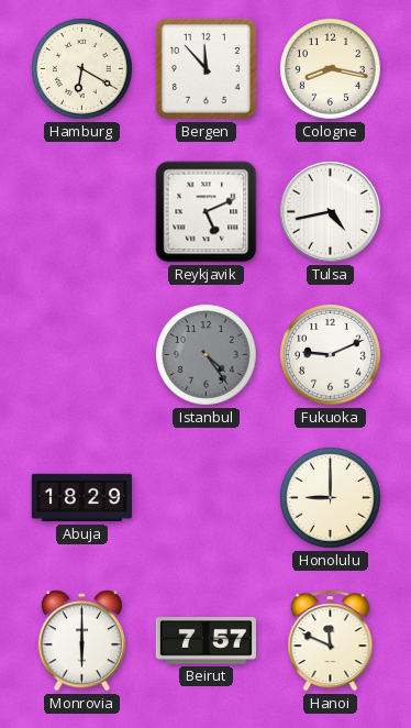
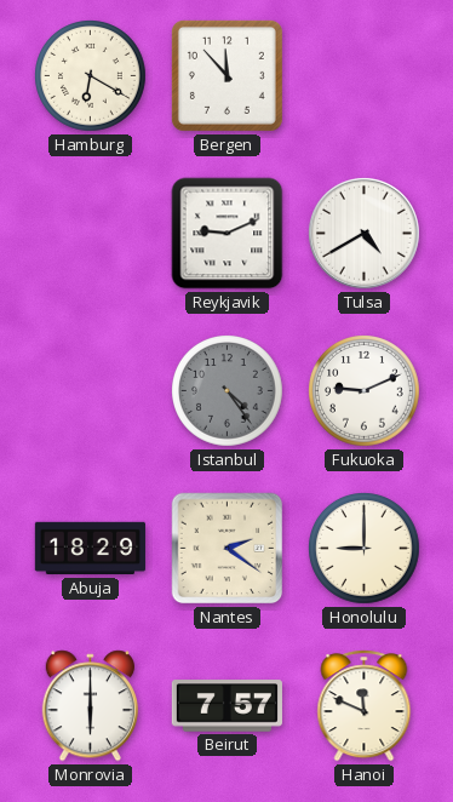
Cologne: 8:17 -> none
Reykjavik: 5:11 -> 9:11
Tulsa: 4:43 -> 4:40
Nantes: none -> 2:21
